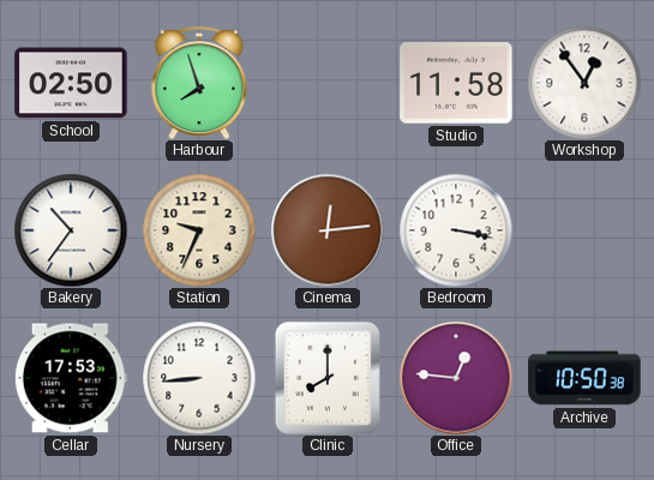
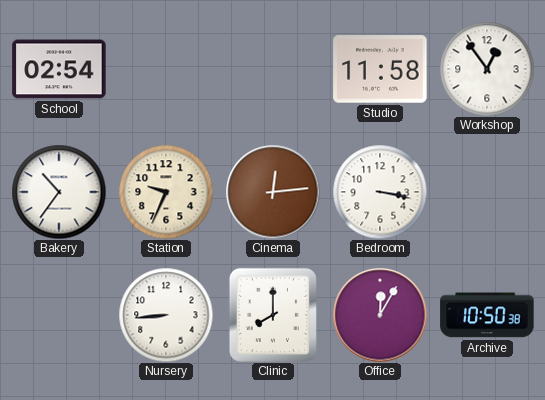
School: 02:50 -> 02:54
Harbour: 7:57 -> none
Cellar: 17:53 -> none
Office: 12:46 -> 12:05
